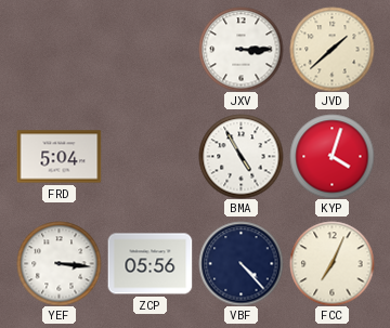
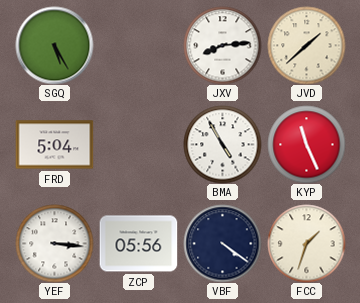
SGQ: none -> 5:25
JXV: 3:15 -> 8:14
KYP: 4:03 -> 11:26
VBF: 4:23 -> 4:21
FCC: 7:04 -> 1:33
